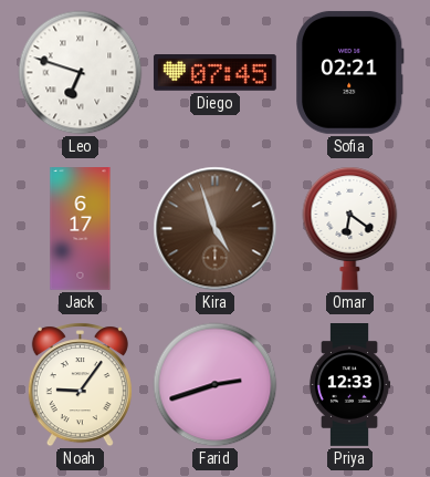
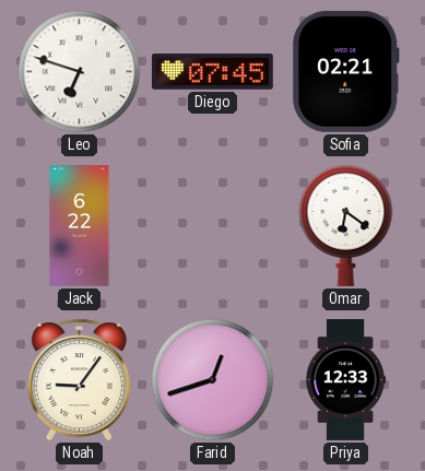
Jack: 6:17 -> 6:22
Kira: 4:57 -> none
Farid: 2:42 -> 12:42
